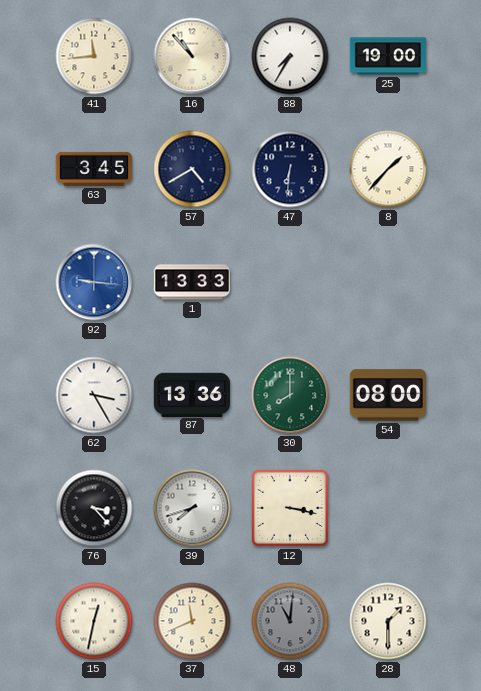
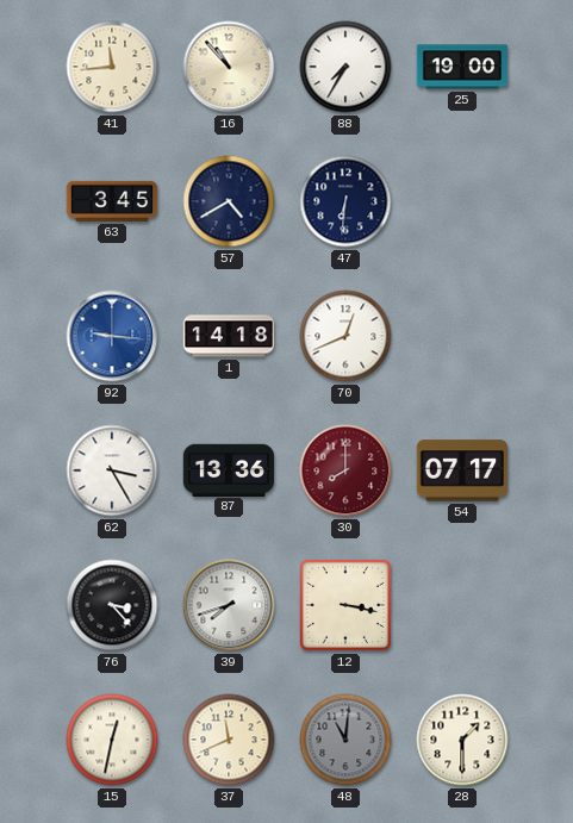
8: 1:37 -> none
1: 13:33 -> 14:18
70: none -> 12:41
30 dial: green -> burgundy
54: 08:00 -> 07:17
